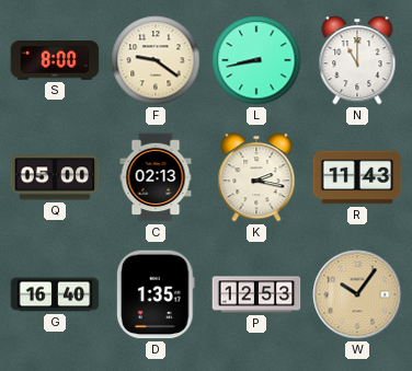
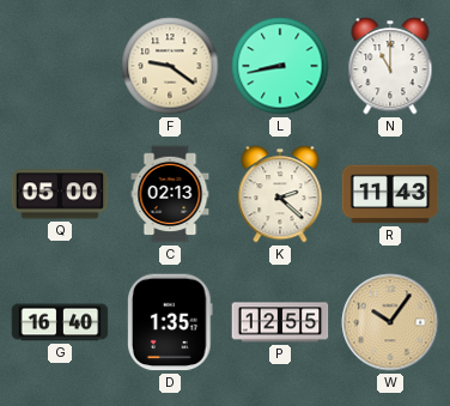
S: 8:00 -> none
K: 2:17 -> 2:22
P: 12:53 -> 12:55
